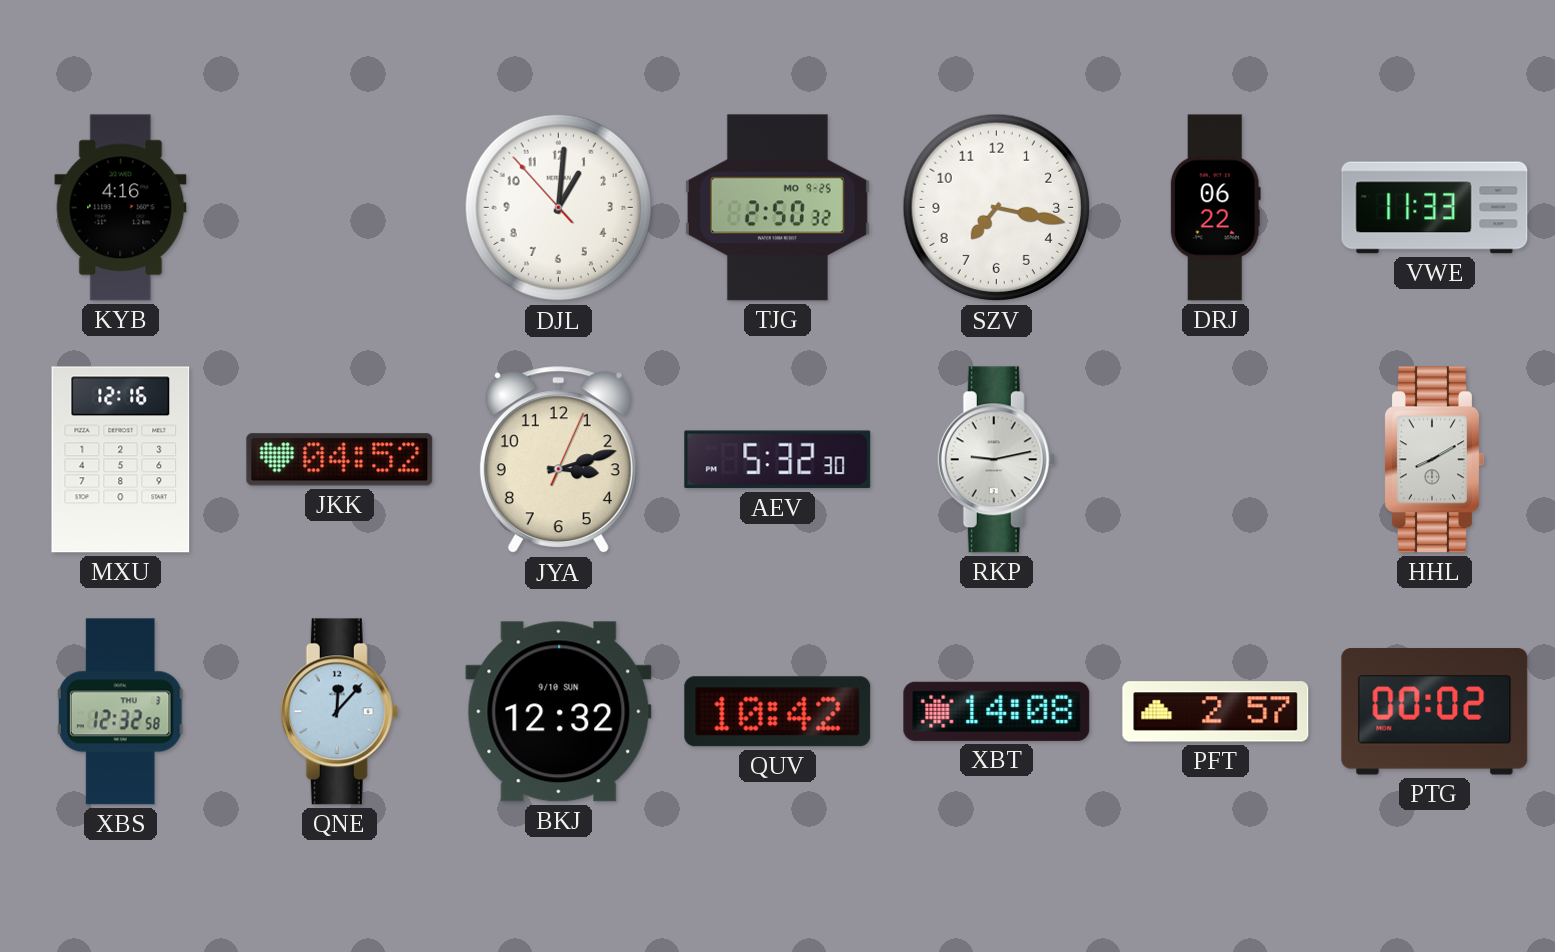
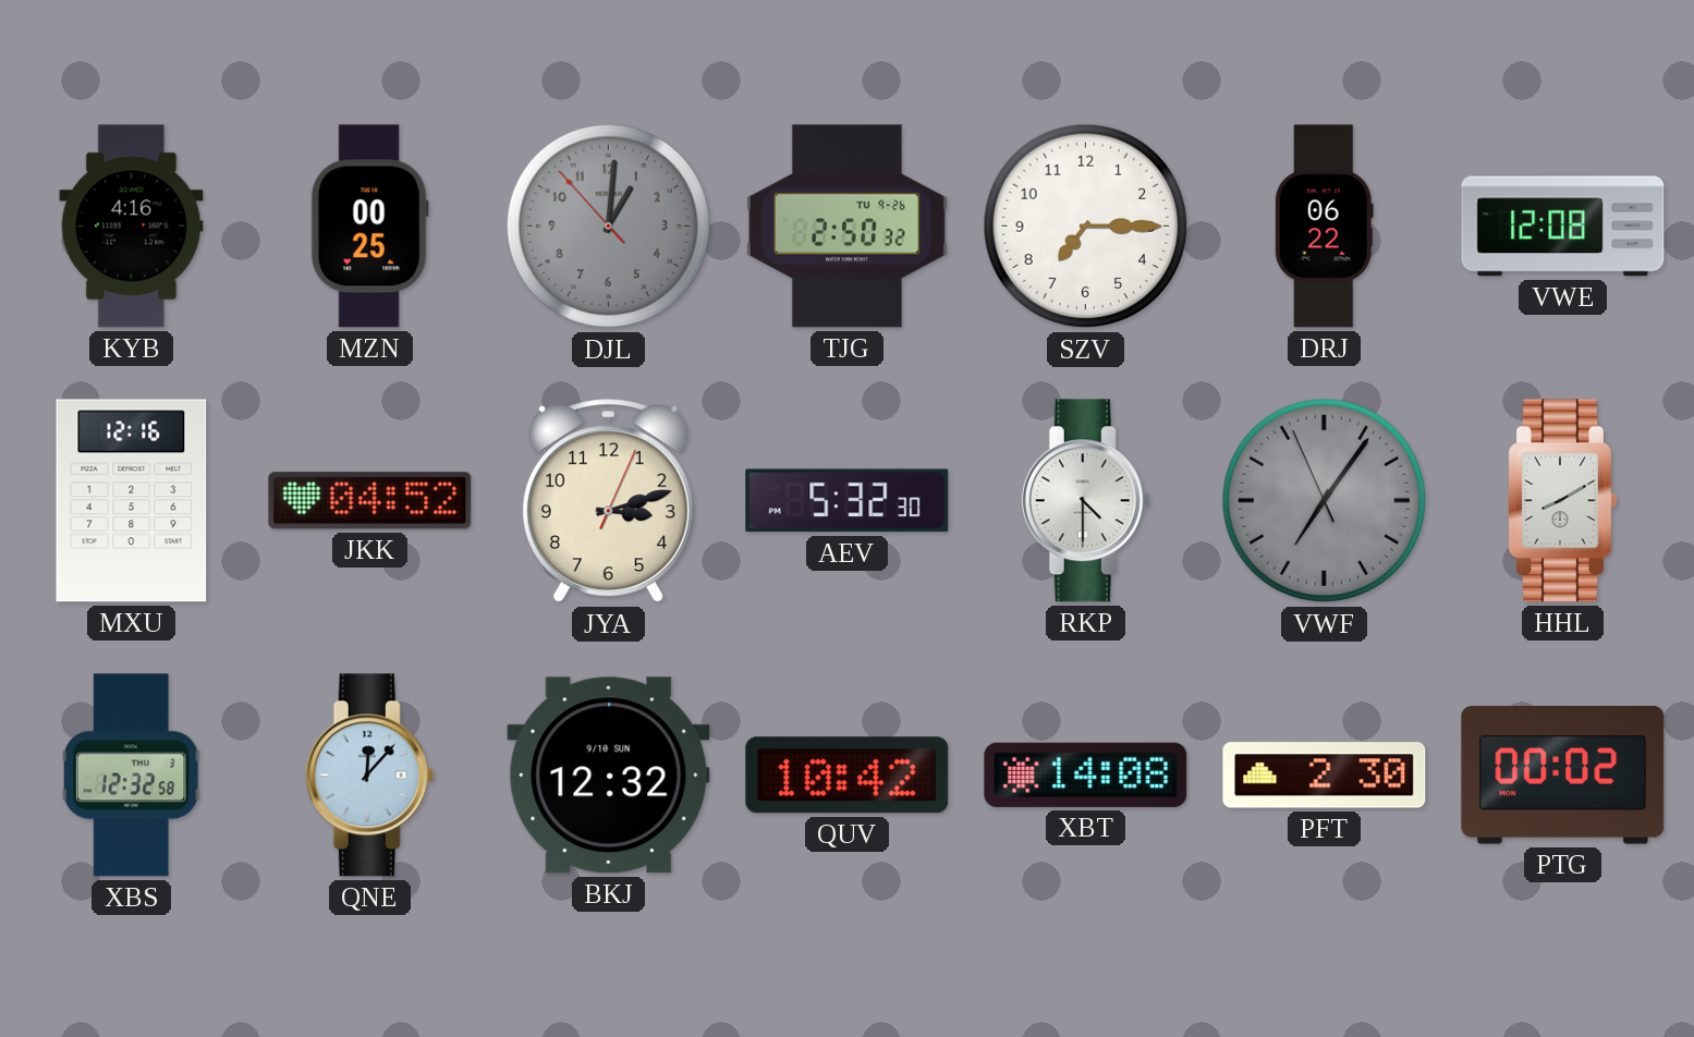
MZN: none -> 00:25
DJL dial: white -> grey
TJG date: MO 9-25 -> TU 9-26
SZV: 7:17 -> 7:15
VWE: 11:33 -> 12:08
RKP: 9:13 -> 4:30
VWF: none -> 7:05
PFT: 2:57 -> 2:30
